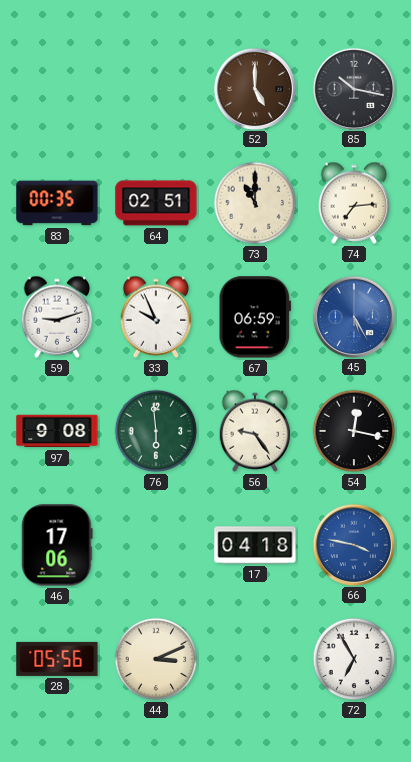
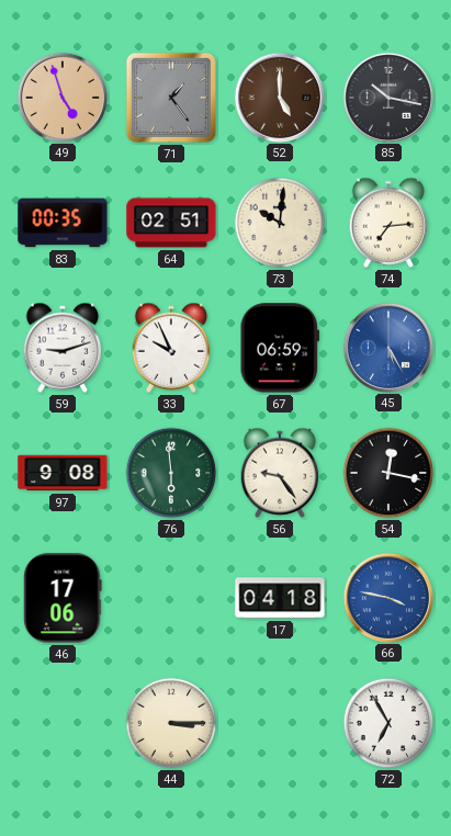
49: none -> 4:57
71: none -> 1:24
73: 11:00 -> 10:01
28: 05:56 -> none
44: 3:11 -> 3:15
